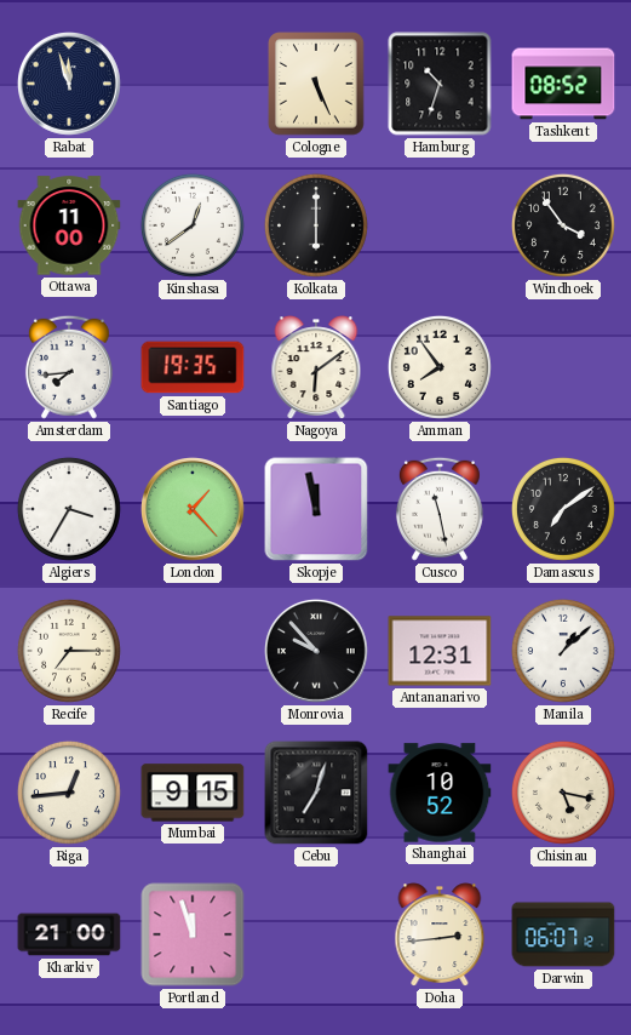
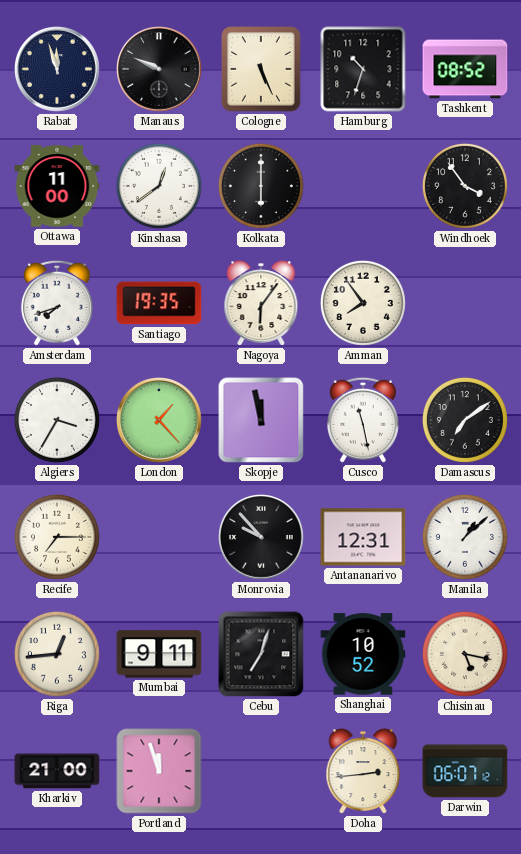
Manaus: none -> 9:49
Amsterdam: 7:44 -> 7:42
Nagoya: 6:09 -> 6:06
Mumbai: 9:15 -> 9:11
